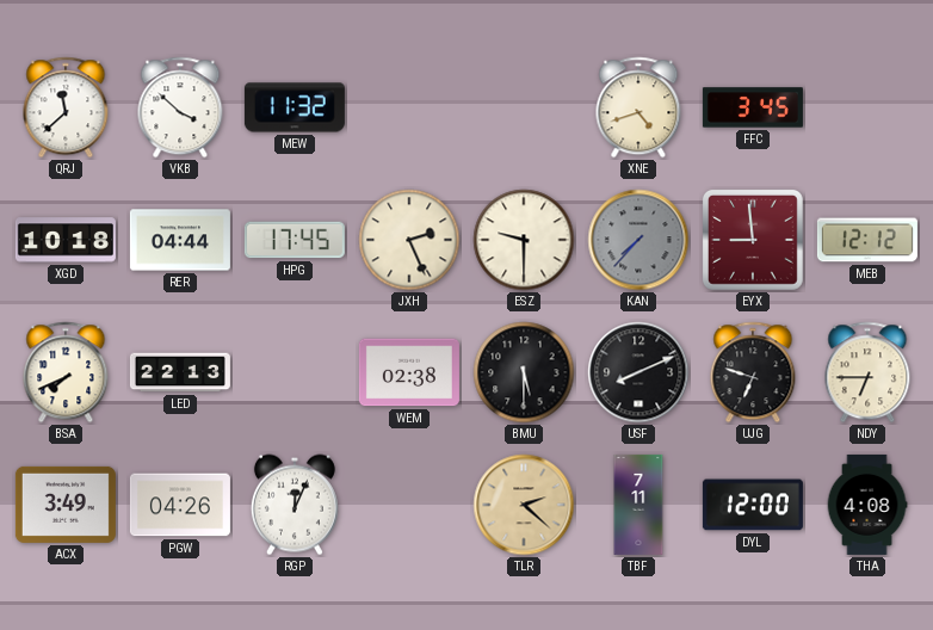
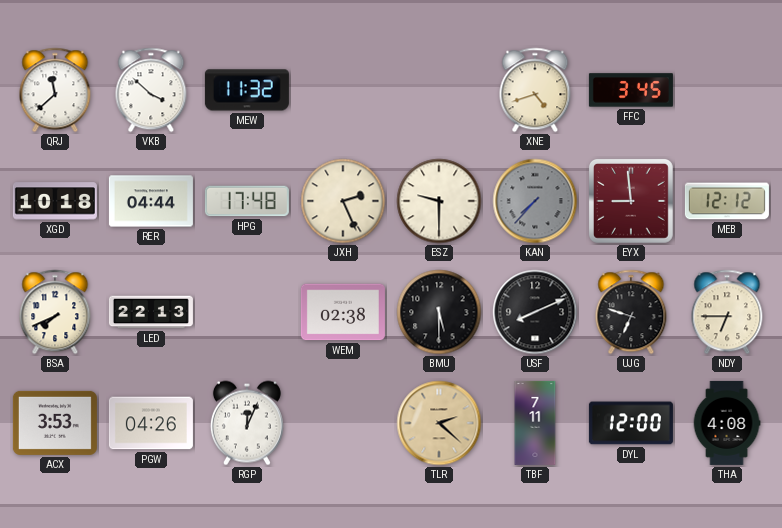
HPG: 17:45 -> 17:48
ACX: 3:49 -> 3:53
